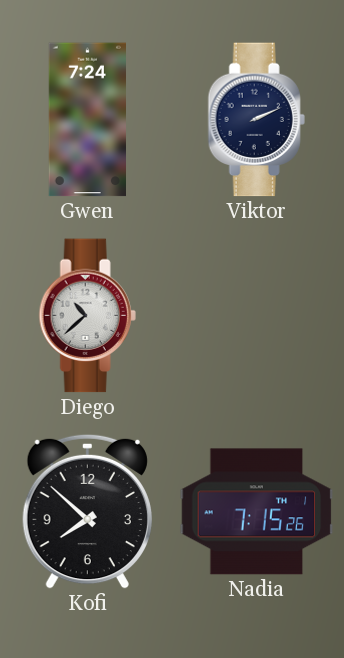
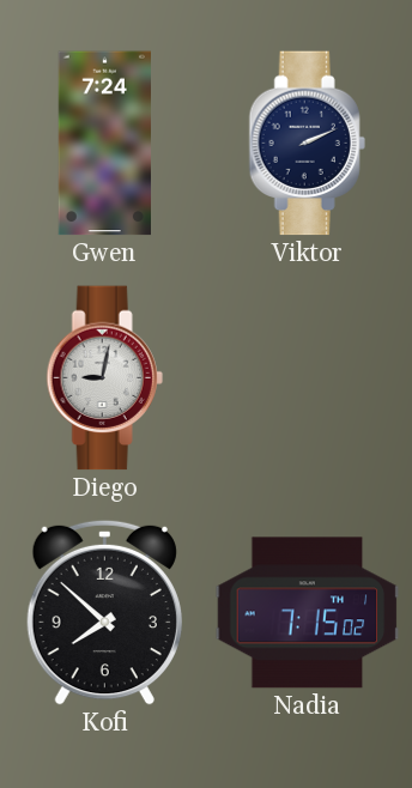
Diego: 10:38 -> 9:02
Nadia: 7:15:26 -> 7:15:02
